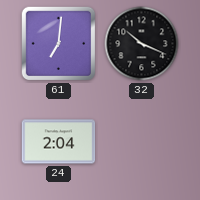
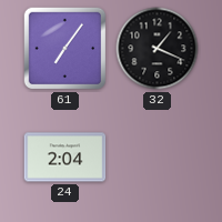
61: 7:01 -> 7:06
32: 10:19 -> 1:19
